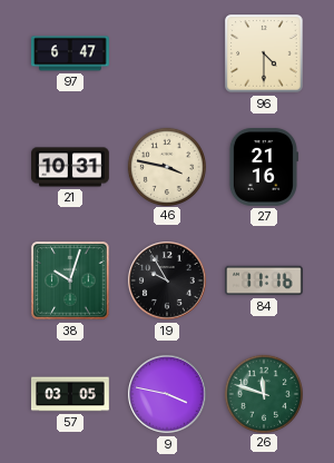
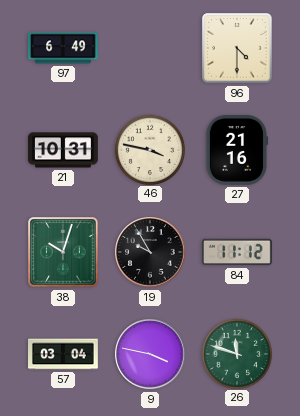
97: 6:47 -> 6:49
84: 11:16 -> 11:12
57: 03:05 -> 03:04
